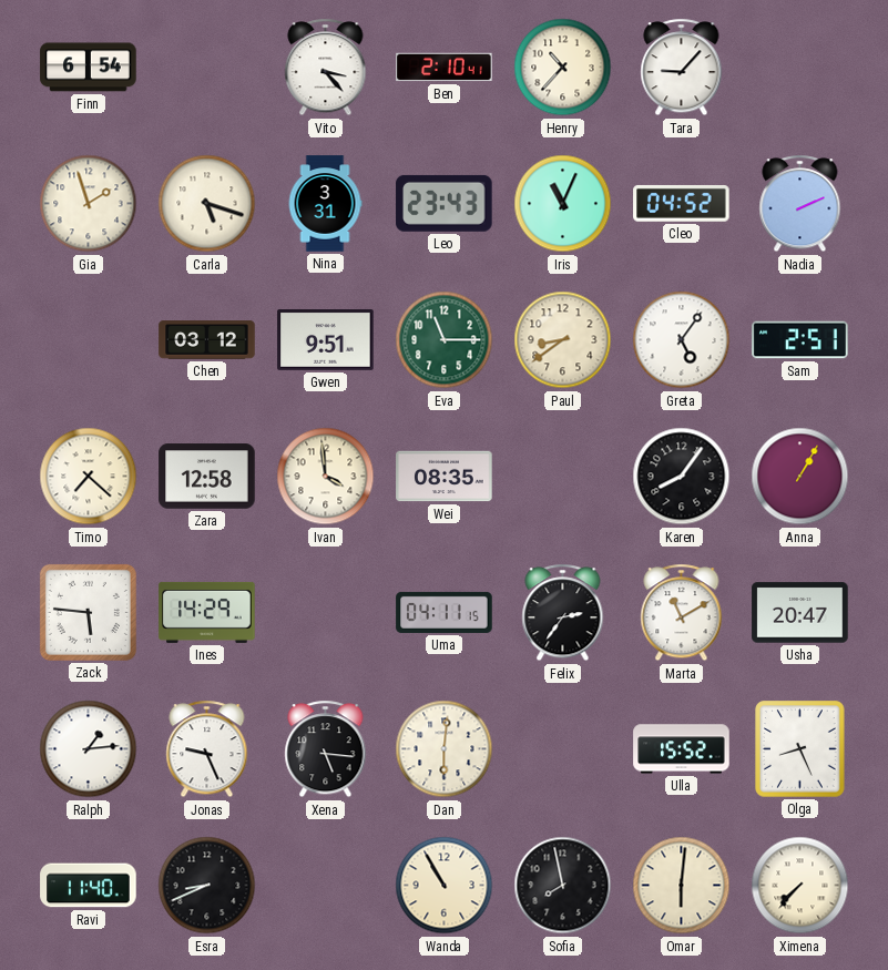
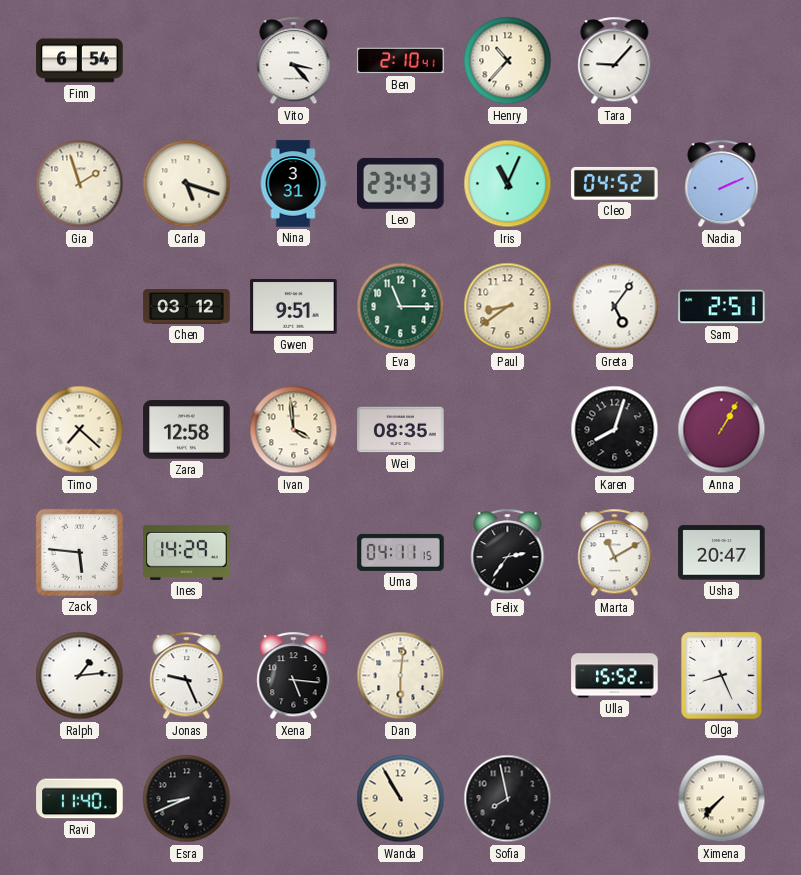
Karen: 8:06 -> 8:03
Omar: 6:01 -> none
